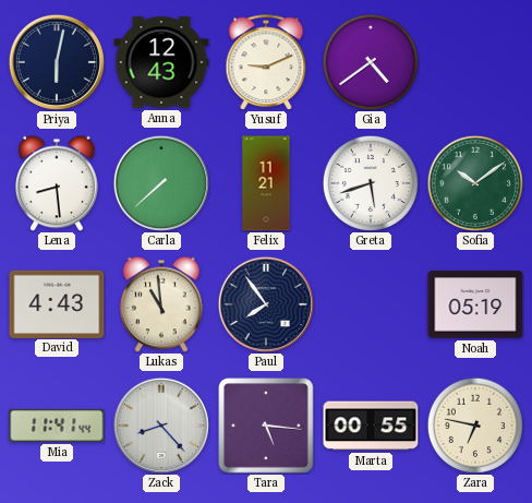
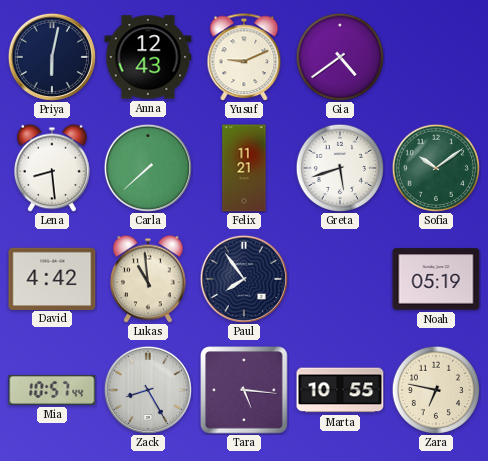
David: 4:43 -> 4:42
Mia: 11:41 -> 10:57
Zack: 8:23 -> 8:25
Marta: 00:55 -> 10:55
